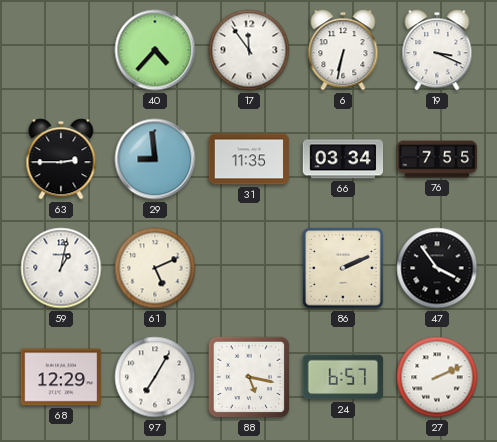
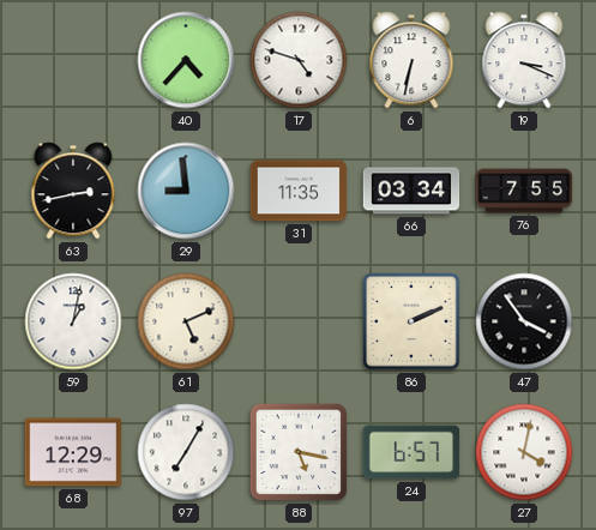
17: 11:54 -> 4:48
63: 2:45 -> 2:43
27: 2:11 -> 4:02
